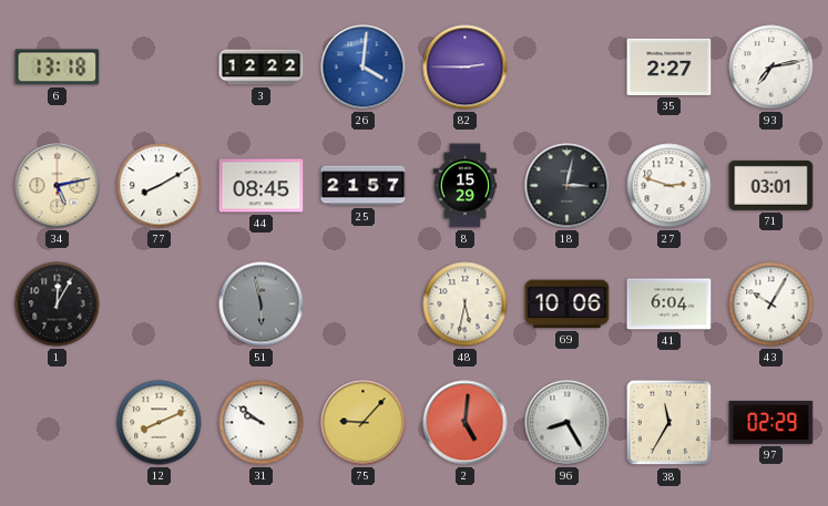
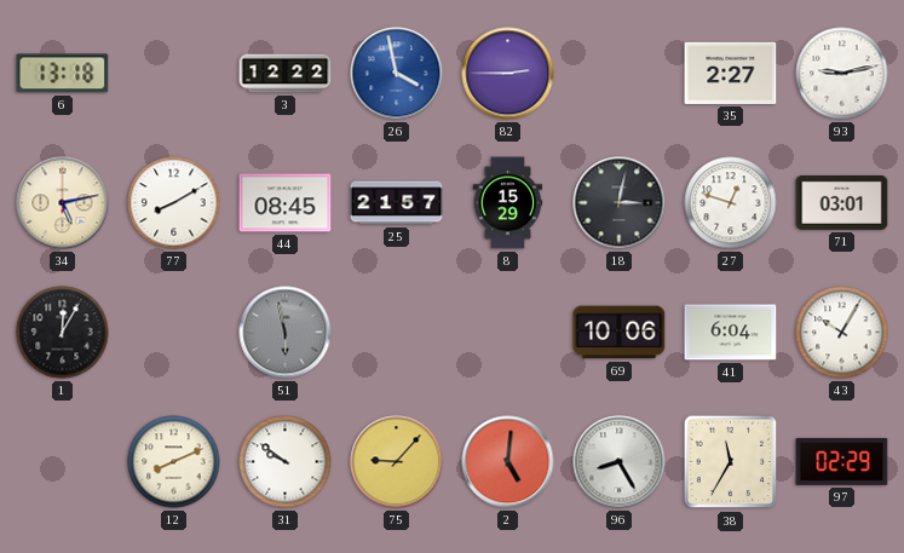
26: 4:01 -> 3:58
93: 7:13 -> 9:13
27: 2:48 -> 12:48
48: 5:32 -> none
